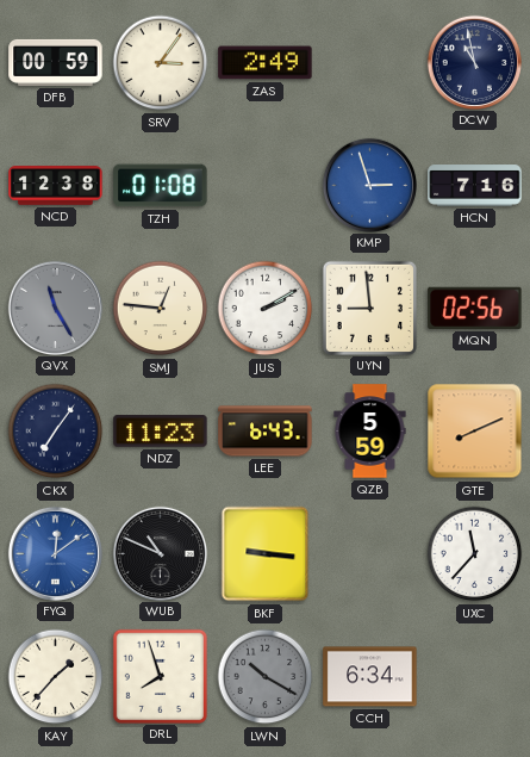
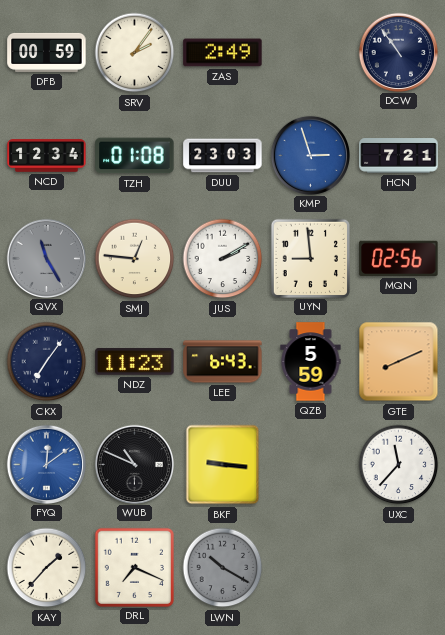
SRV: 3:06 -> 2:06
DCW: 10:58 -> 10:54
NCD: 12:38 -> 12:34
DUU: none -> 23:03
HCN: 7:16 -> 7:21
DRL: 7:57 -> 7:19
CCH: 6:34 -> none
